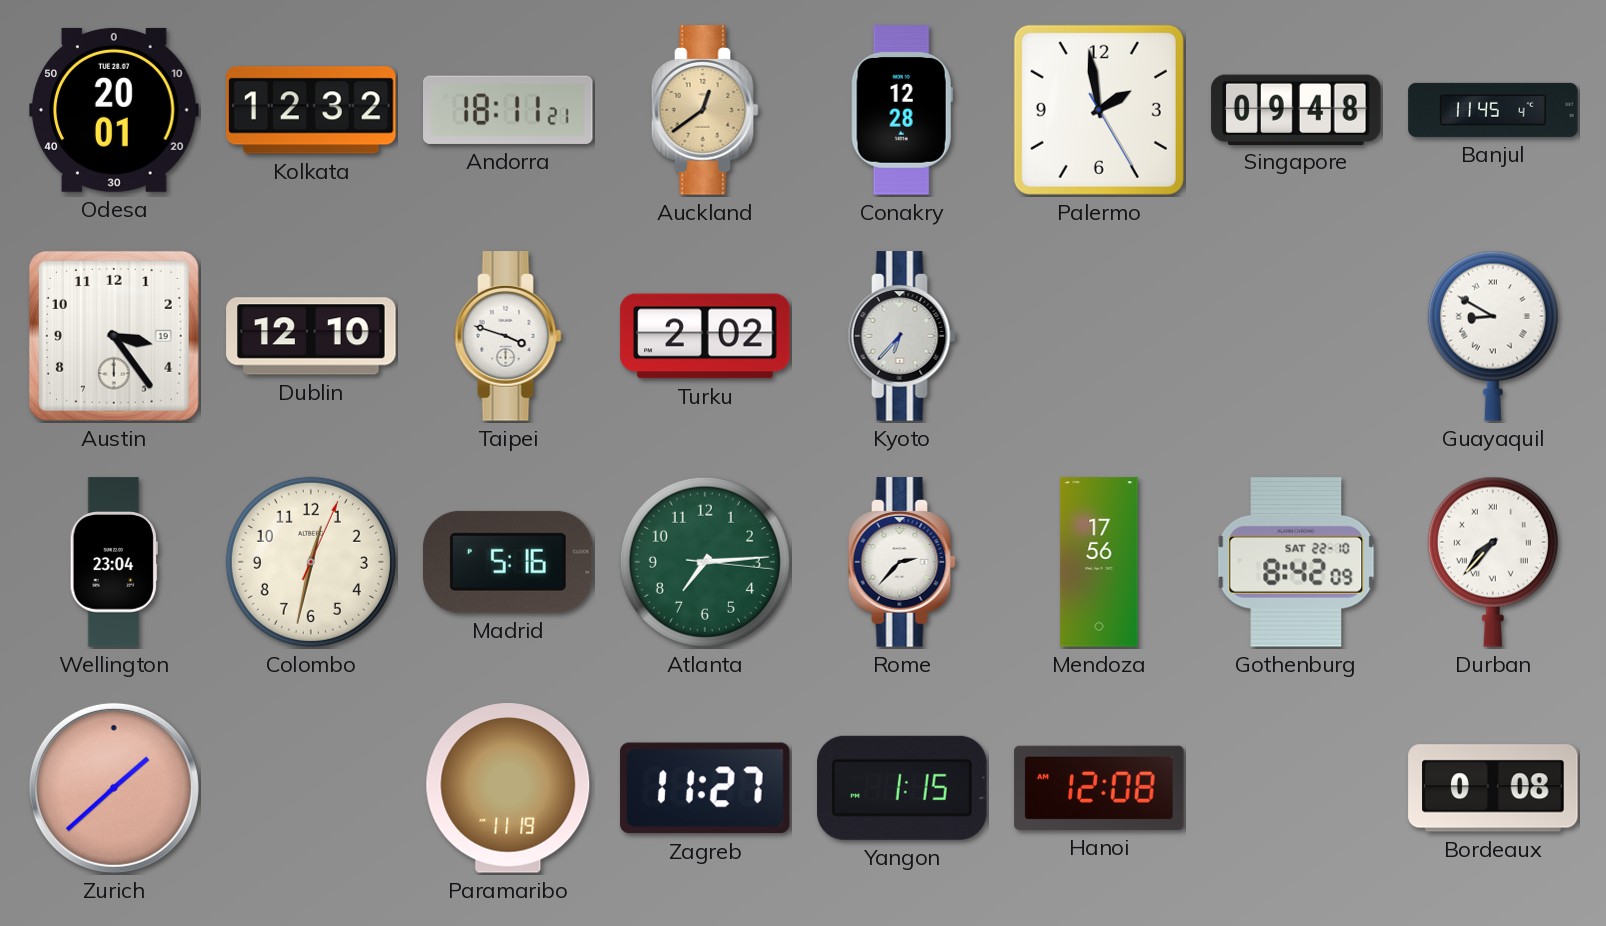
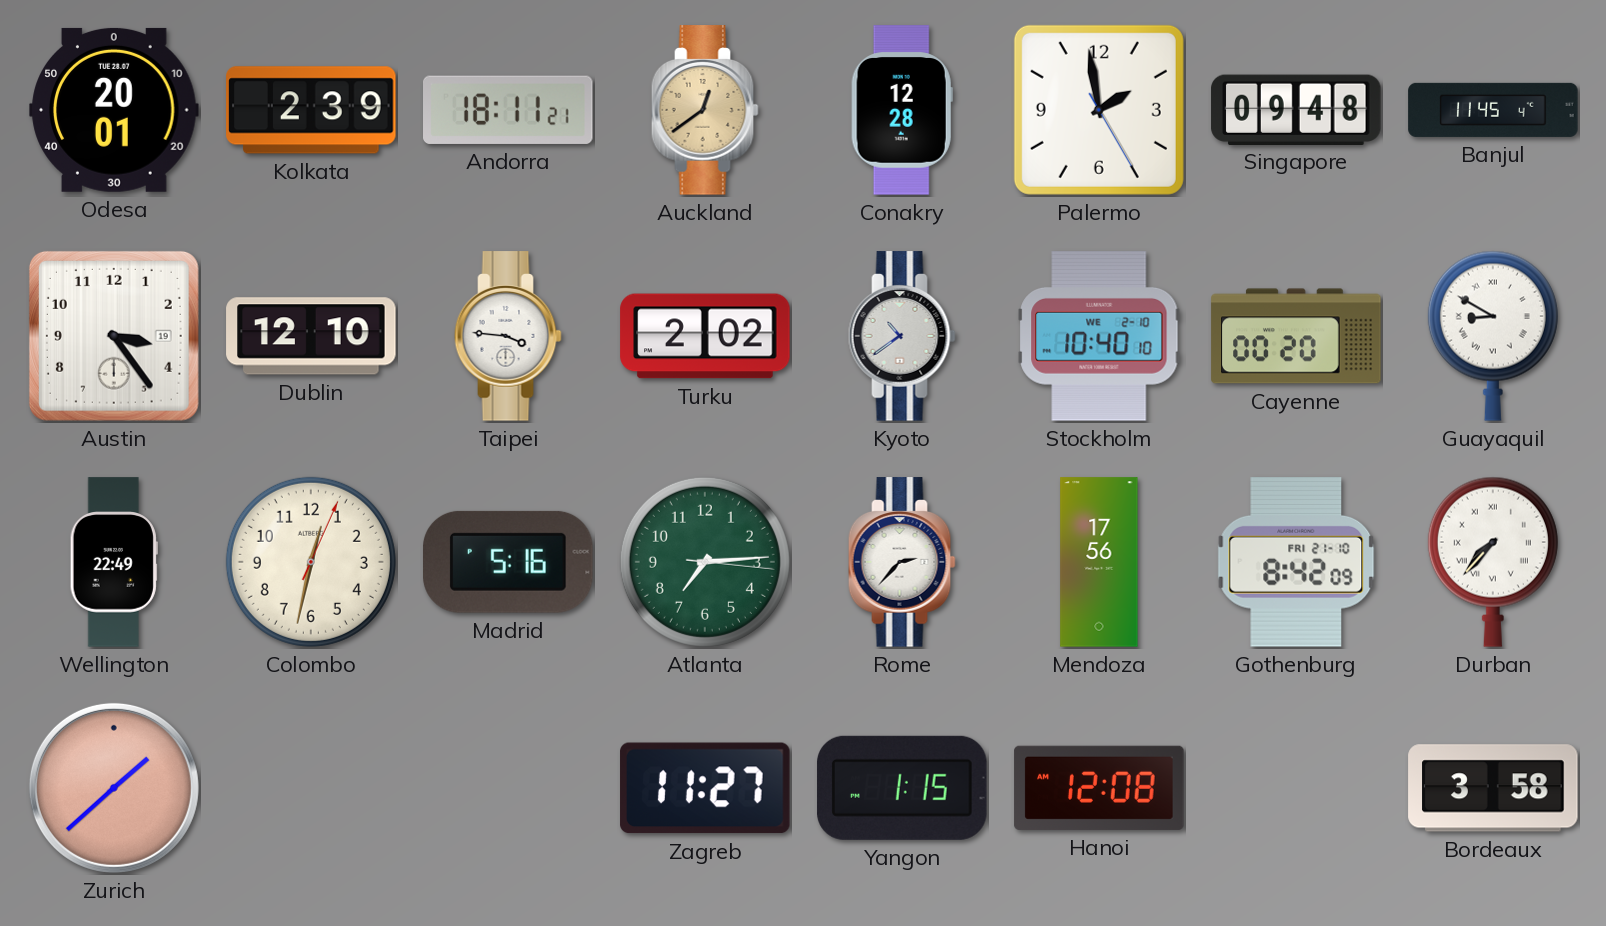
Kolkata: 12:32 -> 2:39
Taipei: 3:48 -> 3:46
Kyoto: 6:37 -> 10:39
Stockholm: none -> 10:40
Cayenne: none -> 00:20
Wellington: 23:04 -> 22:49
Gothenburg date: SAT 22-10 -> FRI 21-10
Paramaribo: 11:19 -> none
Bordeaux: 0:08 -> 3:58
